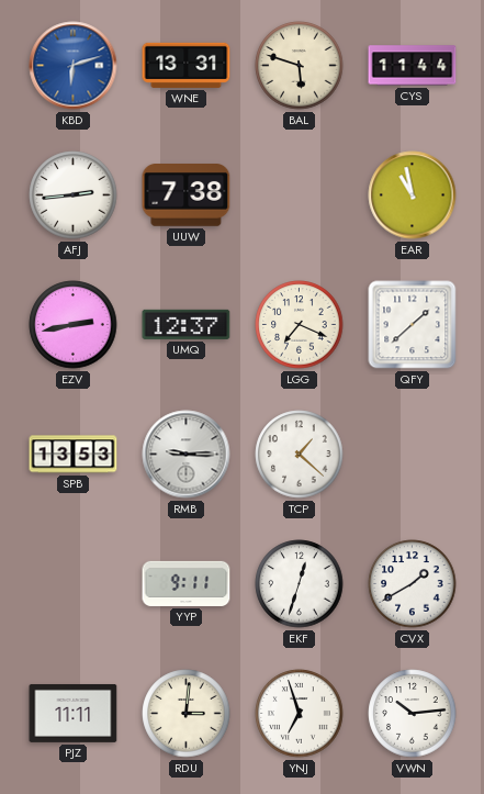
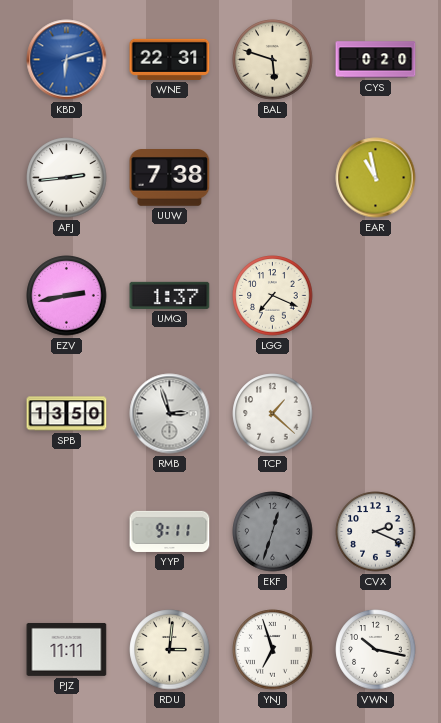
WNE: 13:31 -> 22:31
CYS: 11:44 -> 0:20
UMQ: 12:37 -> 1:37
QFY: 1:38 -> none
SPB: 13:53 -> 13:50
RMB: 9:15 -> 2:57
EKF dial: white -> grey
CVX: 1:40 -> 2:19
VWN: 10:14 -> 10:17
